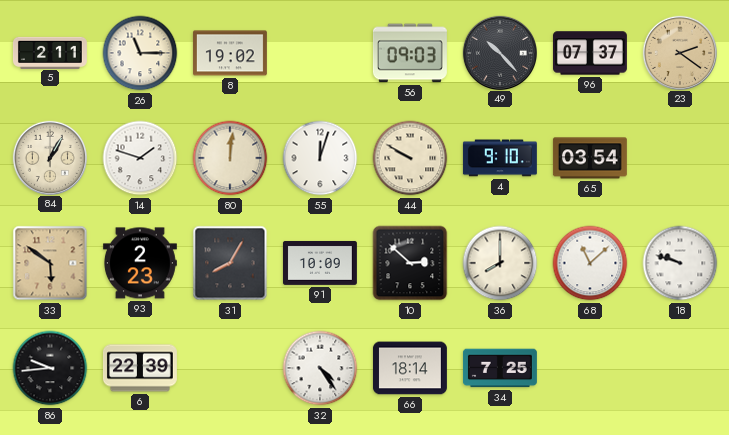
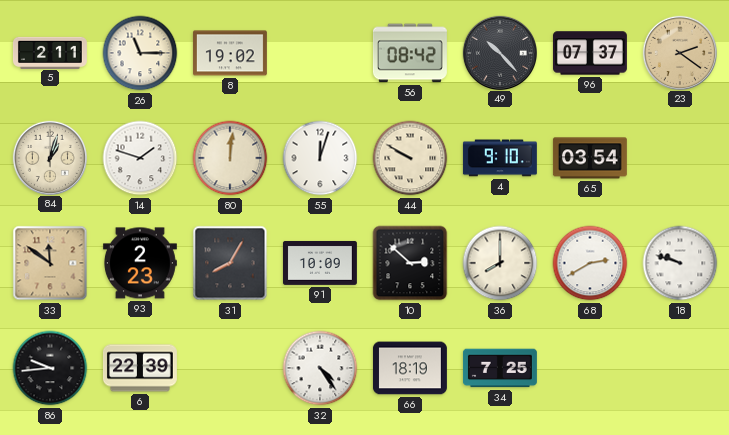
56: 09:03 -> 08:42
84: 1:05 -> 1:03
33: 5:51 -> 11:51
68: 11:08 -> 2:40
66: 18:14 -> 18:19
